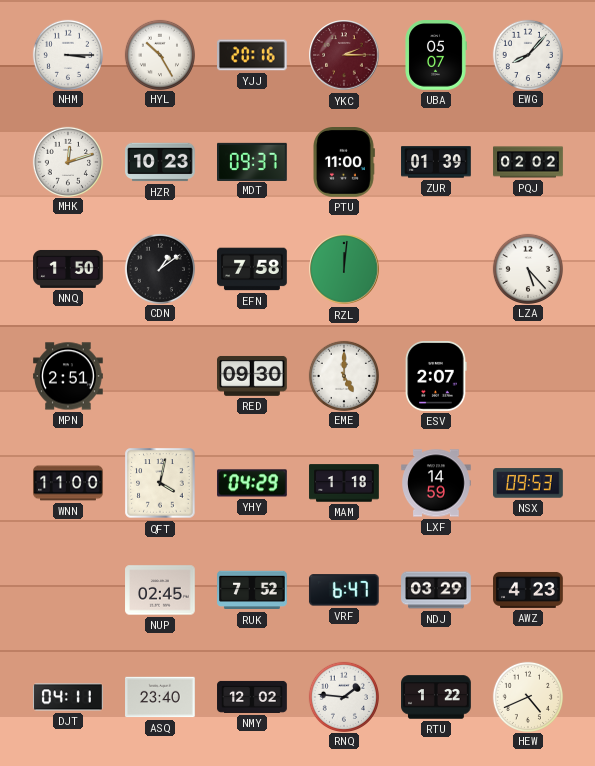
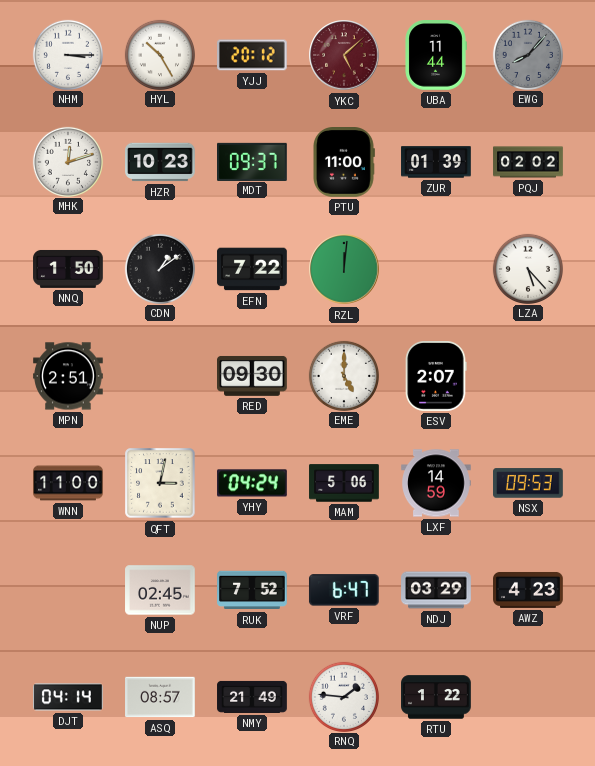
YJJ: 20:16 -> 20:12
YKC: 2:15 -> 5:08
UBA: 05:07 -> 11:44
EWG dial: white -> grey
EFN: 7:58 -> 7:22
QFT: 4:02 -> 3:02
YHY: 04:29 -> 04:24
MAM: 1:18 -> 5:06
DJT: 04:11 -> 04:14
ASQ: 23:40 -> 08:57
NMY: 12:02 -> 21:49
HEW: 4:41 -> none
